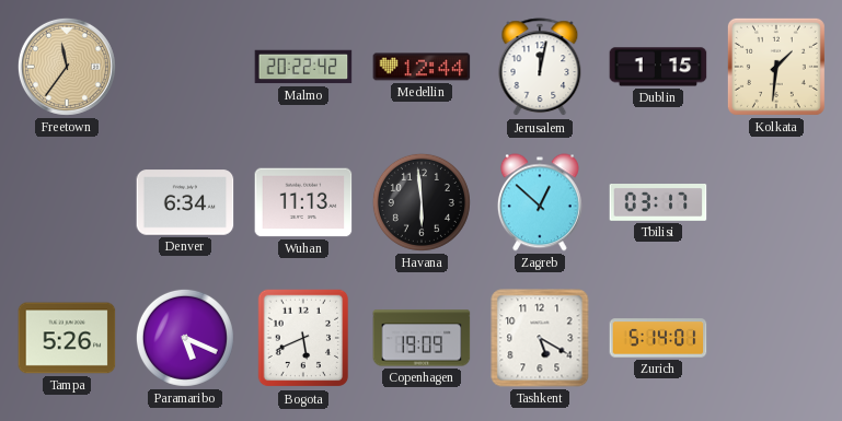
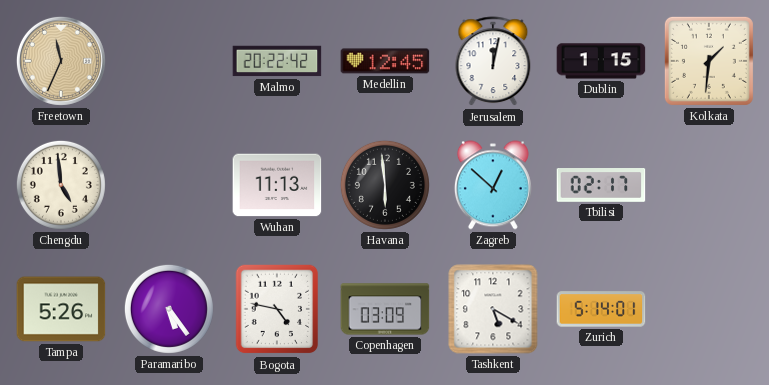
Freetown: 11:36 -> 11:34
Medellin: 12:44 -> 12:45
Chengdu: none -> 4:59
Denver: 6:34 -> none
Tbilisi: 03:17 -> 02:17
Paramaribo: 5:19 -> 5:24
Bogota: 5:41 -> 4:47
Copenhagen: 19:09 -> 03:09
